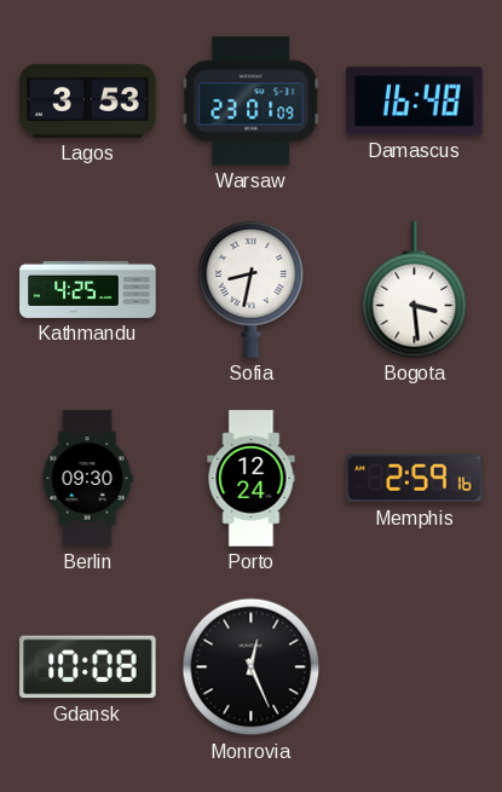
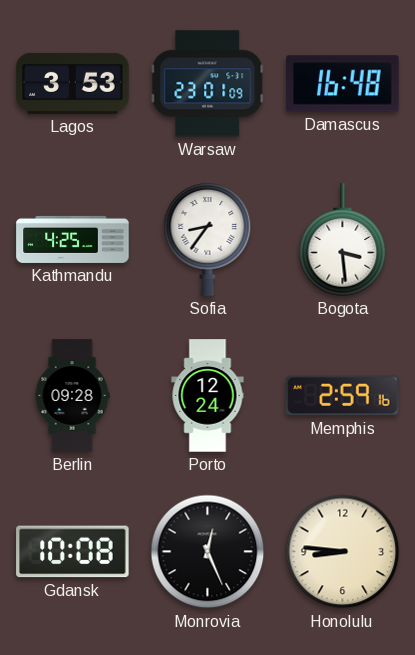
Sofia: 8:32 -> 8:36
Berlin: 09:30 -> 09:28
Honolulu: none -> 8:46
